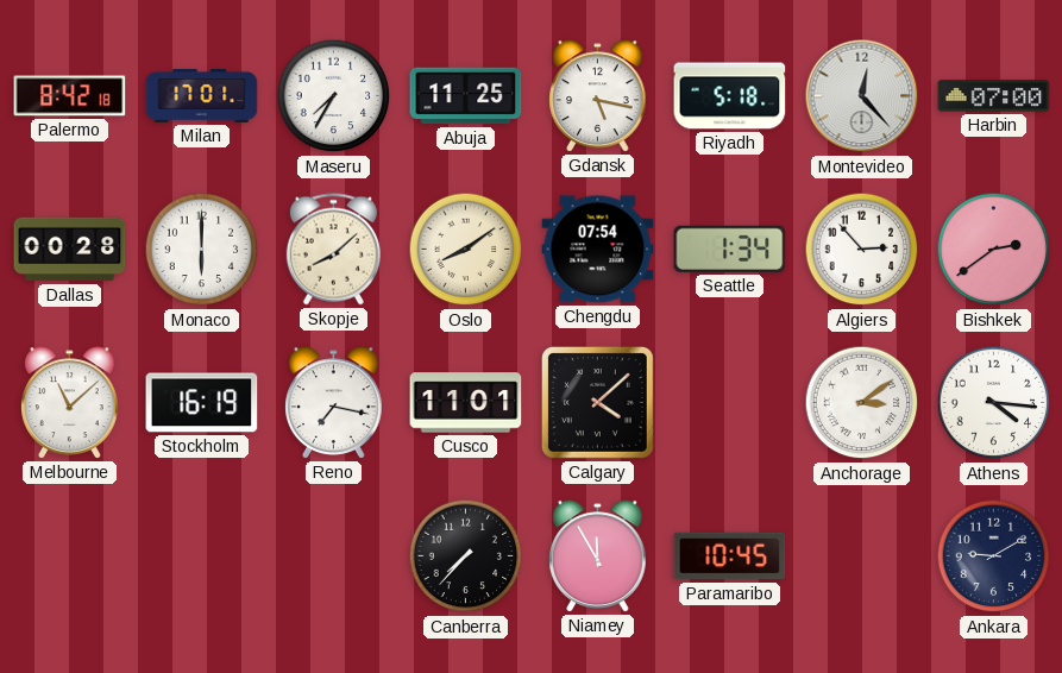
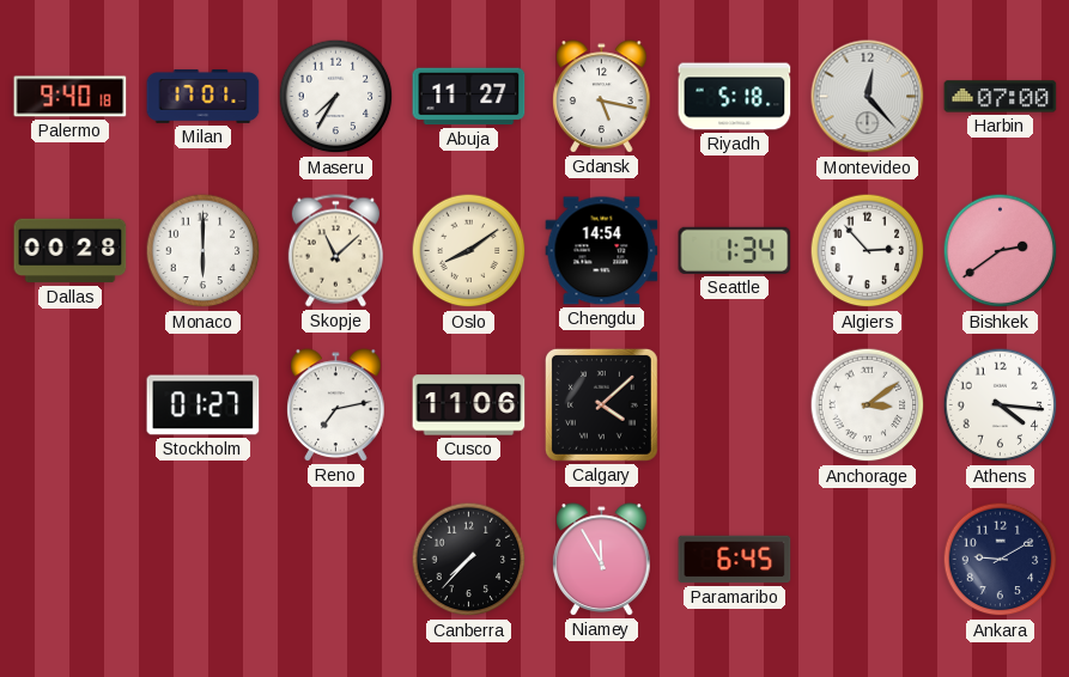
Palermo: 8:42 -> 9:40
Abuja: 11:25 -> 11:27
Skopje: 8:08 -> 11:08
Chengdu: 07:54 -> 14:54
Melbourne: 11:08 -> none
Stockholm: 16:19 -> 01:27
Reno: 7:17 -> 7:13
Cusco: 11:01 -> 11:06
Paramaribo: 10:45 -> 6:45
